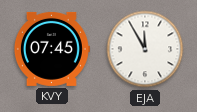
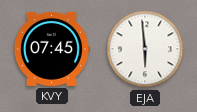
EJA: 11:55 -> 5:59
